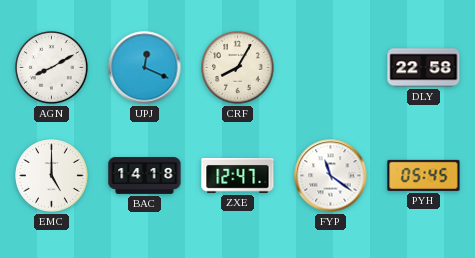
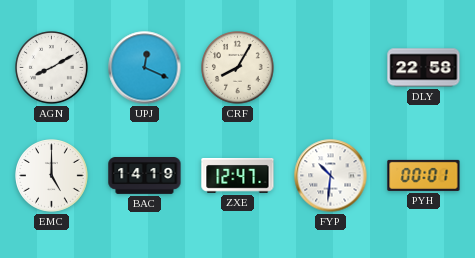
BAC: 14:18 -> 14:19
FYP: 11:21 -> 10:31
PYH: 05:45 -> 00:01
